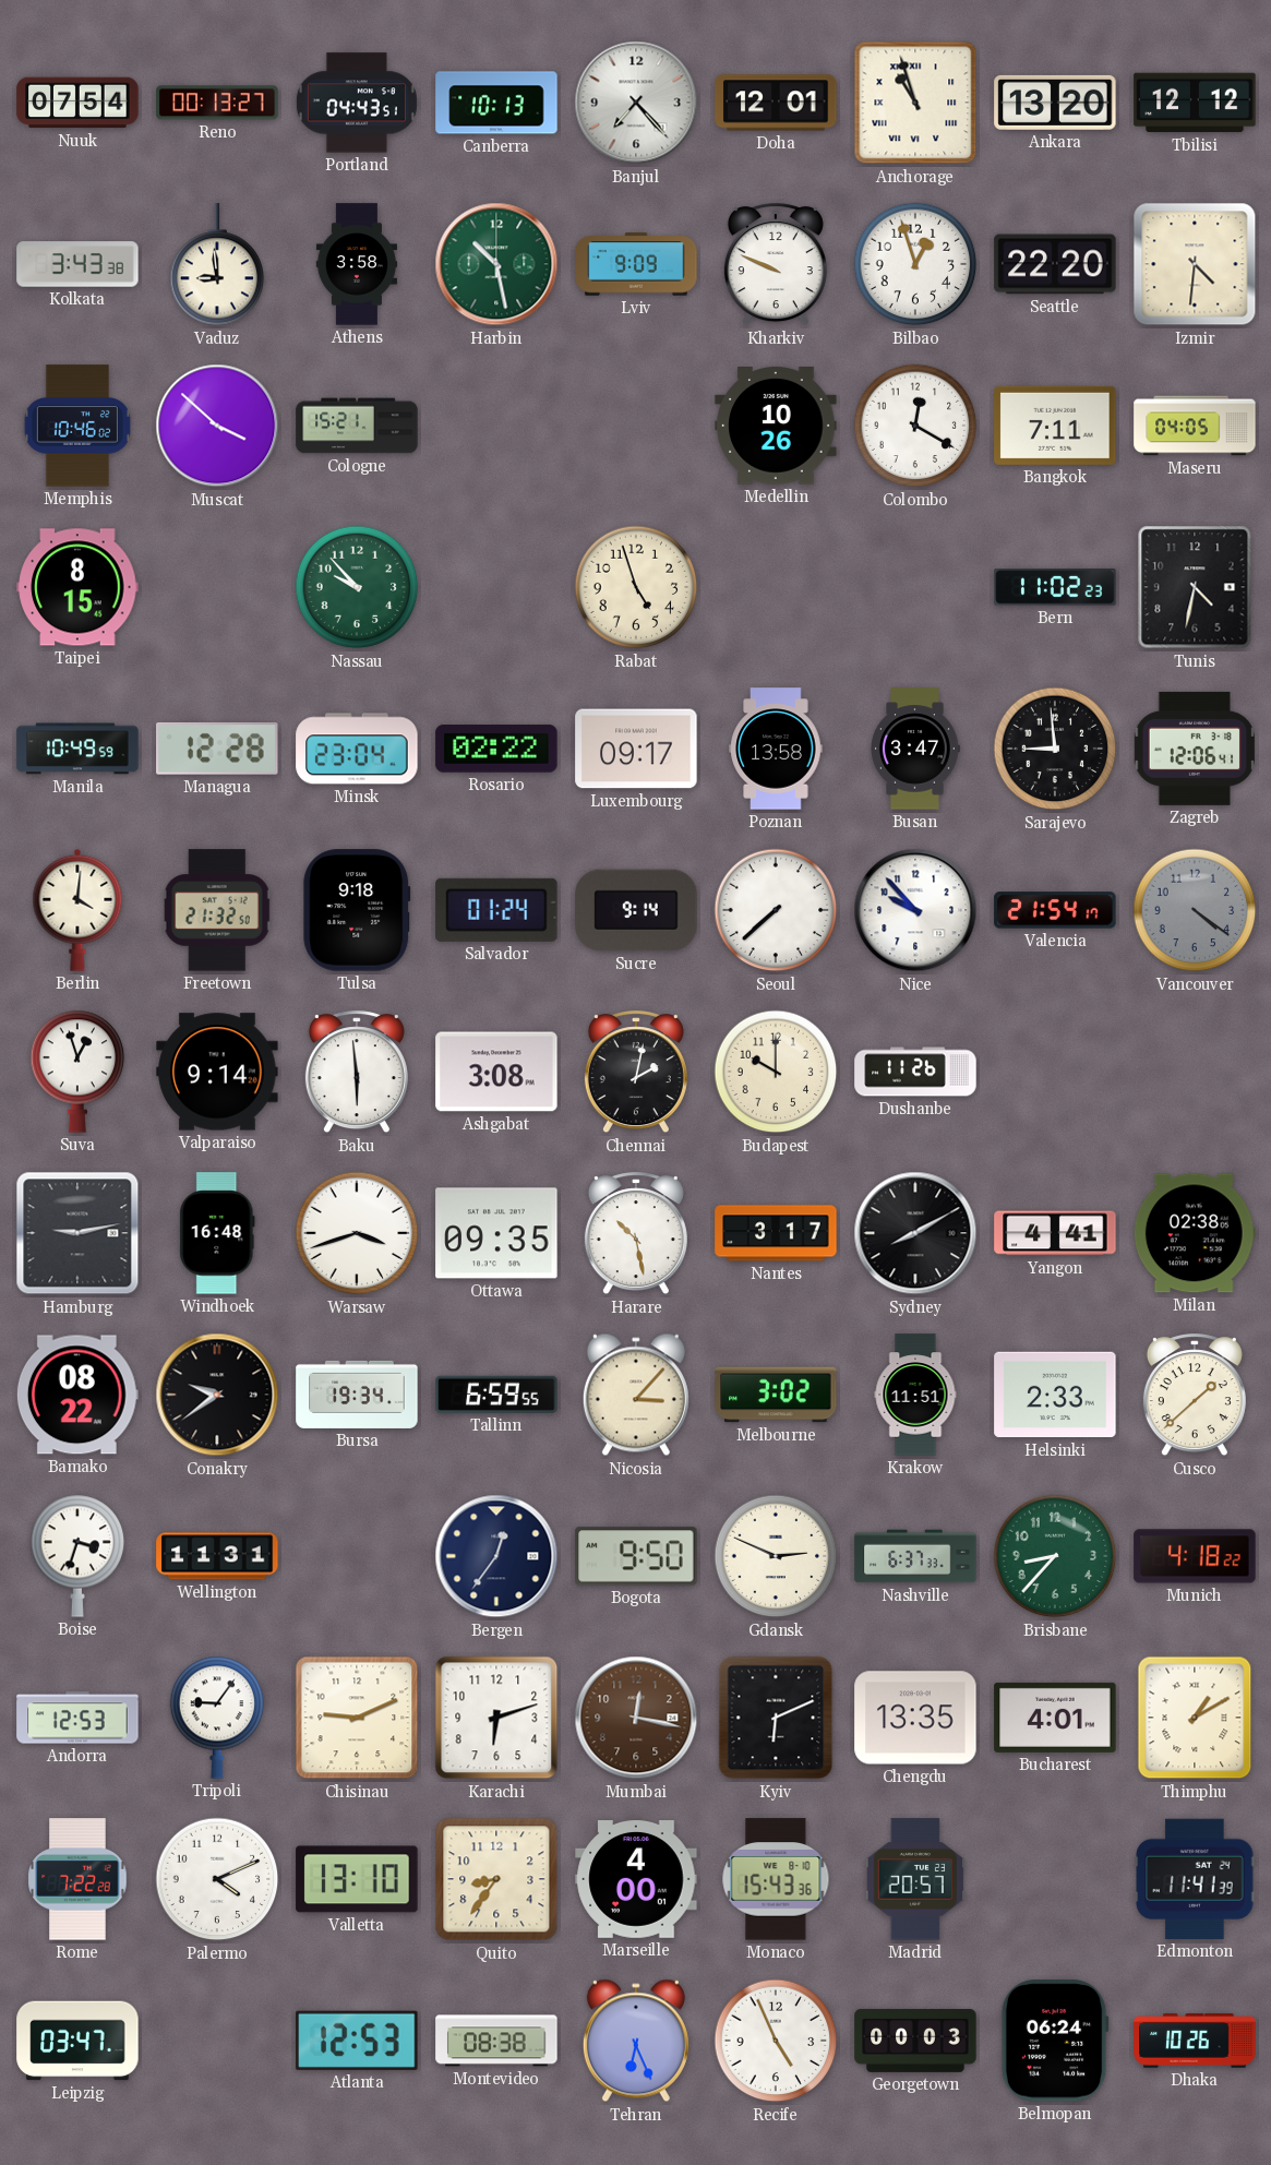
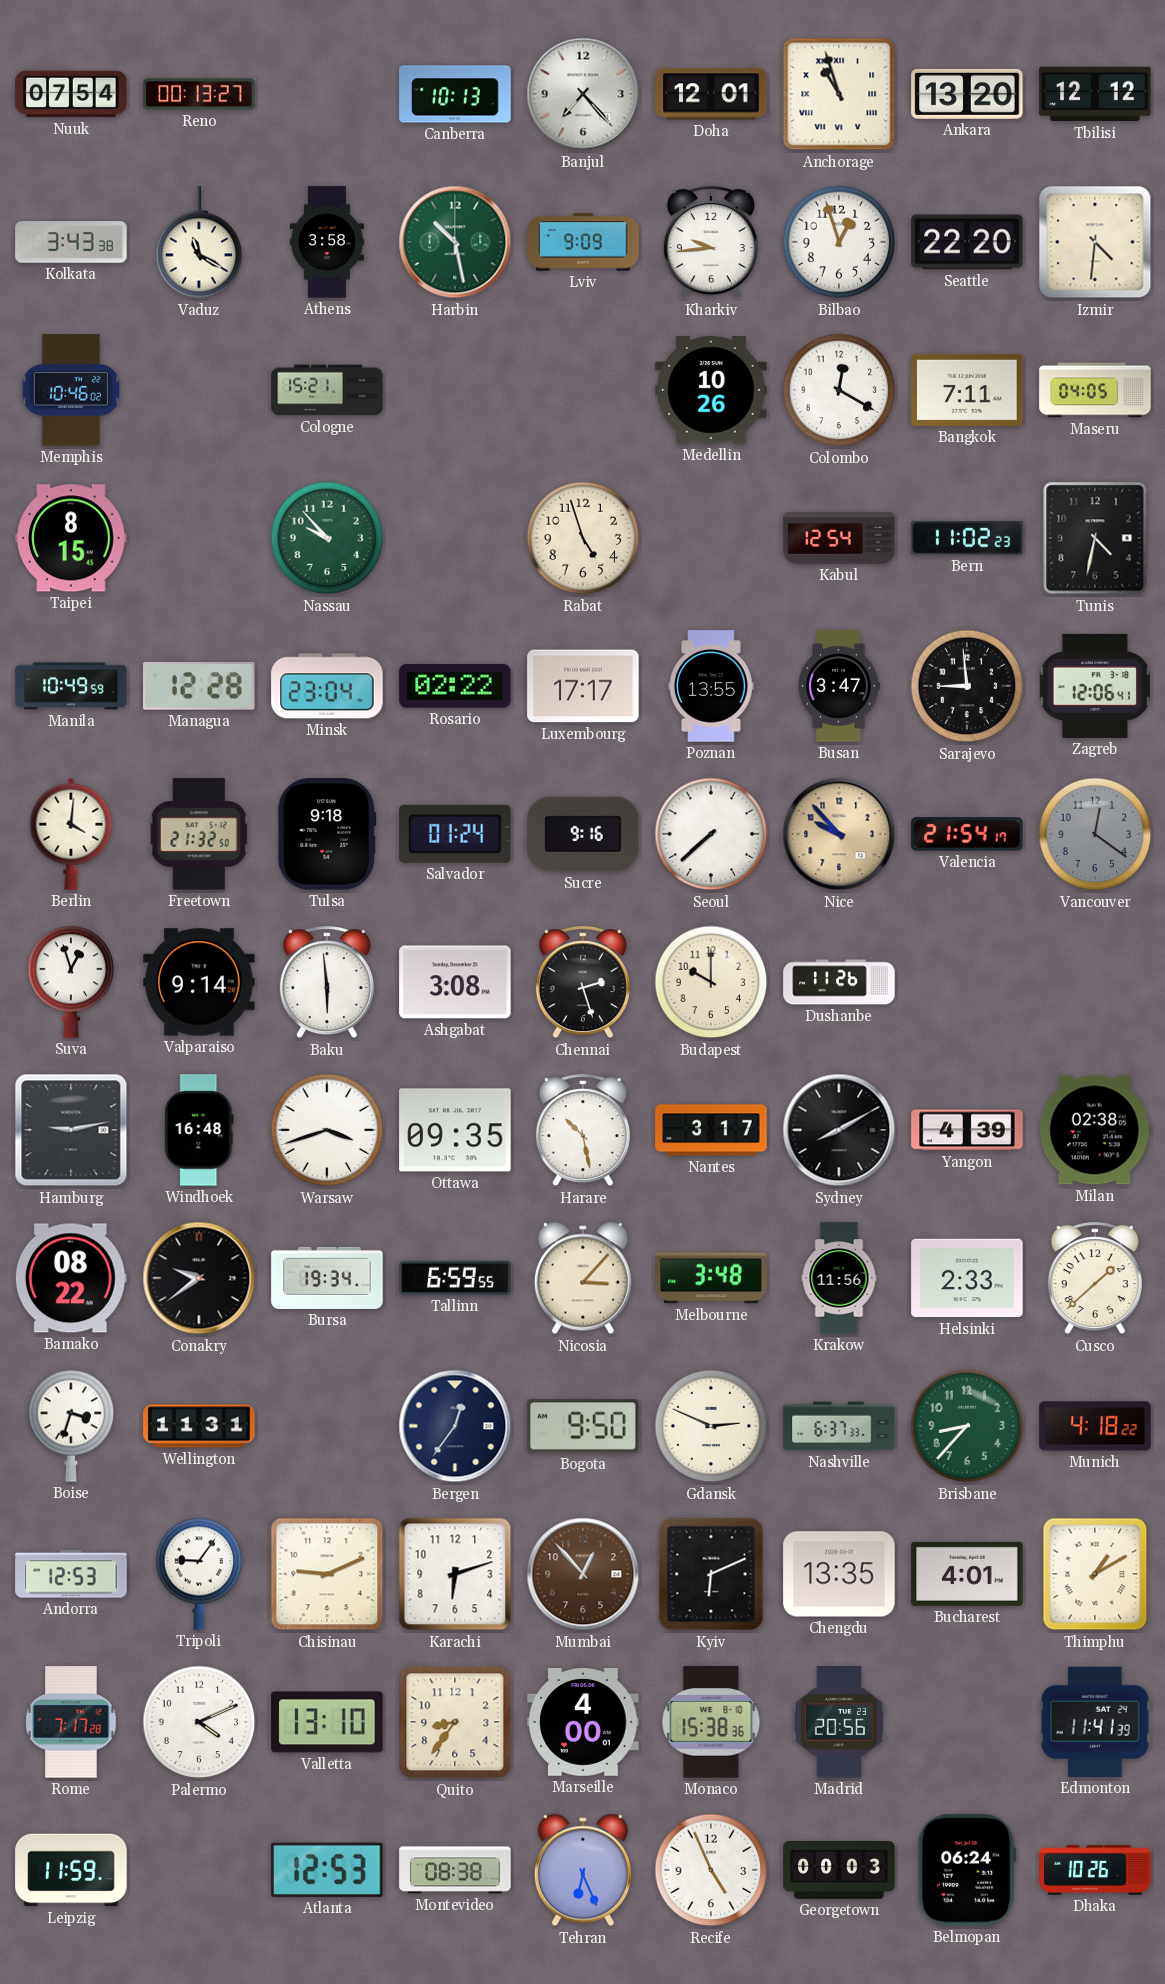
Portland: 04:43 -> none
Vaduz: 8:59 -> 11:20
Kharkiv: 9:49 -> 9:44
Muscat: 3:52 -> none
Kabul: none -> 12:54
Luxembourg: 09:17 -> 17:17
Poznan: 13:58 -> 13:55
Sucre: 9:14 -> 9:16
Nice dial: white -> champagne
Vancouver: 4:21 -> 12:21
Chennai: 2:02 -> 2:27
Yangon: 4:41 -> 4:39
Melbourne: 3:02 -> 3:48
Krakow: 11:51 -> 11:56
Mumbai: 12:17 -> 12:53
Rome: 7:22 -> 7:17
Monaco: 15:43 -> 15:38
Madrid: 20:57 -> 20:56
Leipzig: 03:47 -> 11:59
